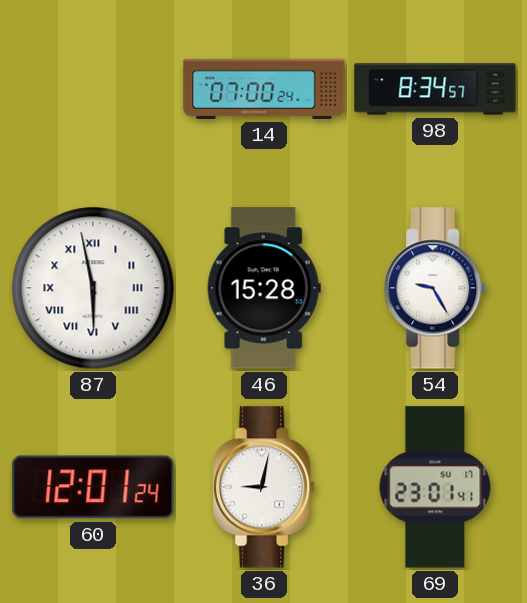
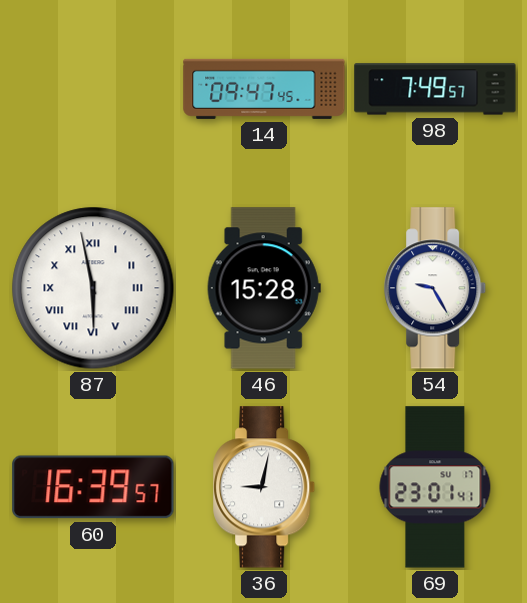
14: 07:00 -> 09:47
98: 8:34 -> 7:49
60: 12:01 -> 16:39
